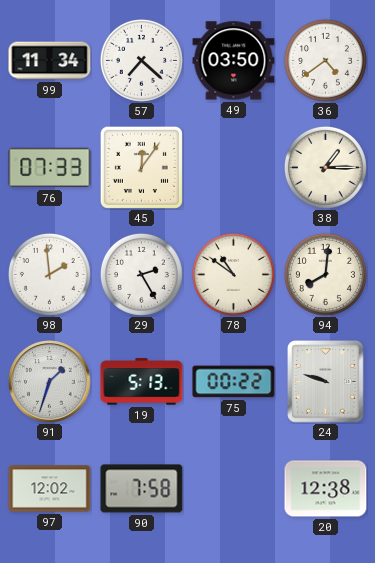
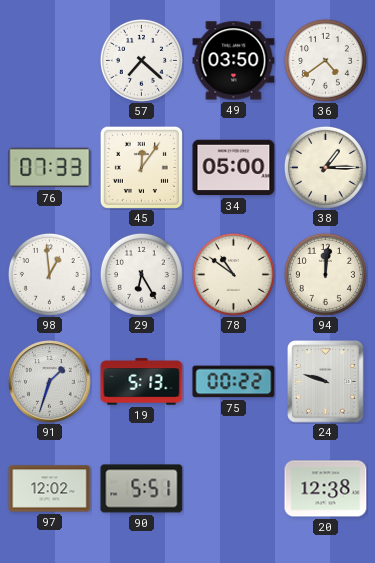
99: 11:34 -> none
34: none -> 05:00
98: 1:59 -> 12:59
29: 2:25 -> 6:25
94: 8:01 -> 12:01
90: 7:58 -> 5:51
